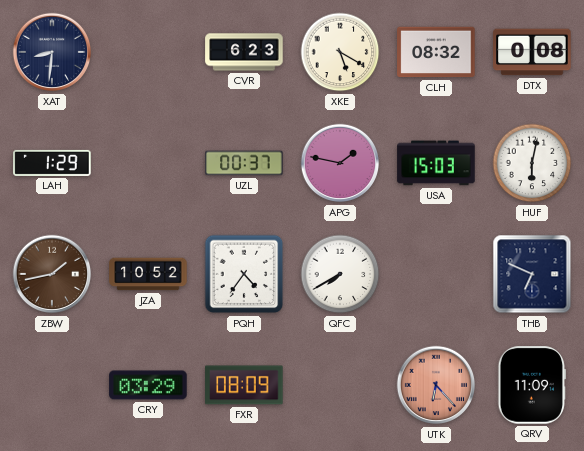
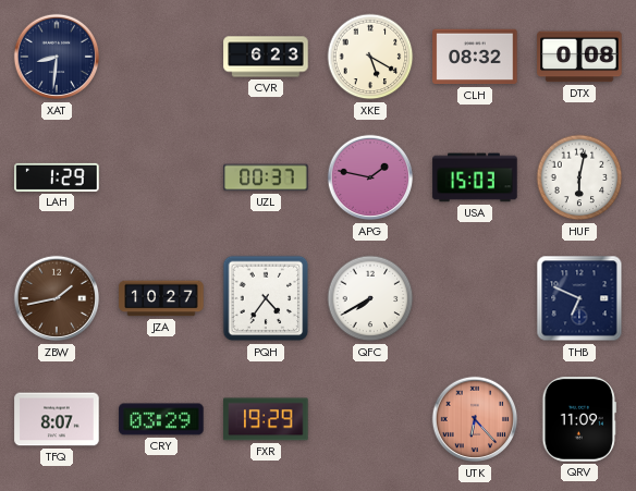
JZA: 10:52 -> 10:27
TFQ: none -> 8:07
FXR: 08:09 -> 19:29
